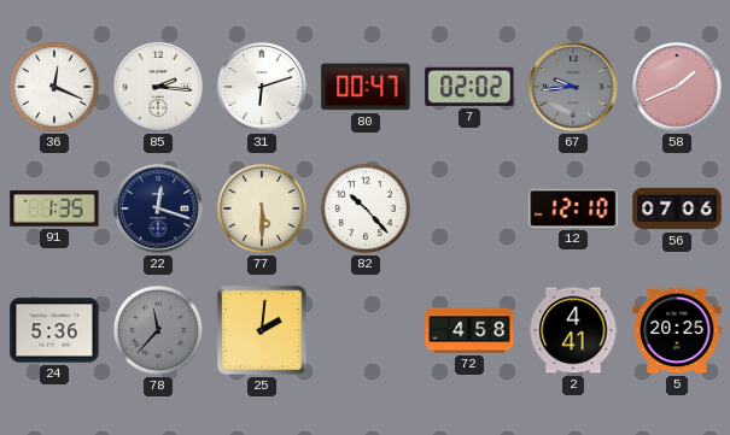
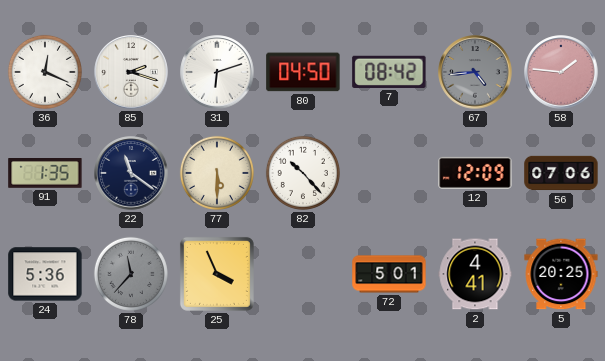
85: 2:16 -> 2:18
80: 00:47 -> 04:50
7: 02:02 -> 08:42
67: 9:44 -> 4:44
58: 1:41 -> 1:46
22: 12:18 -> 11:21
12: 12:10 -> 12:09
25: 2:01 -> 3:56
72: 4:58 -> 5:01
